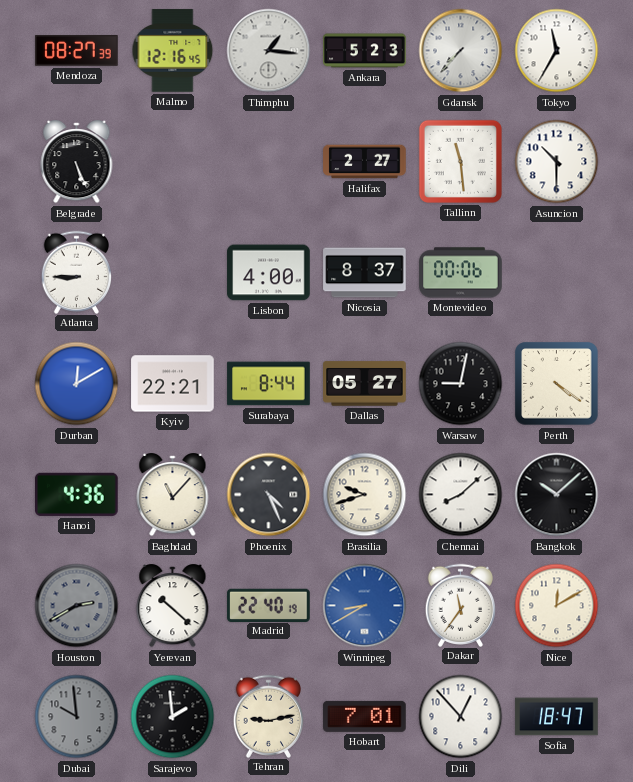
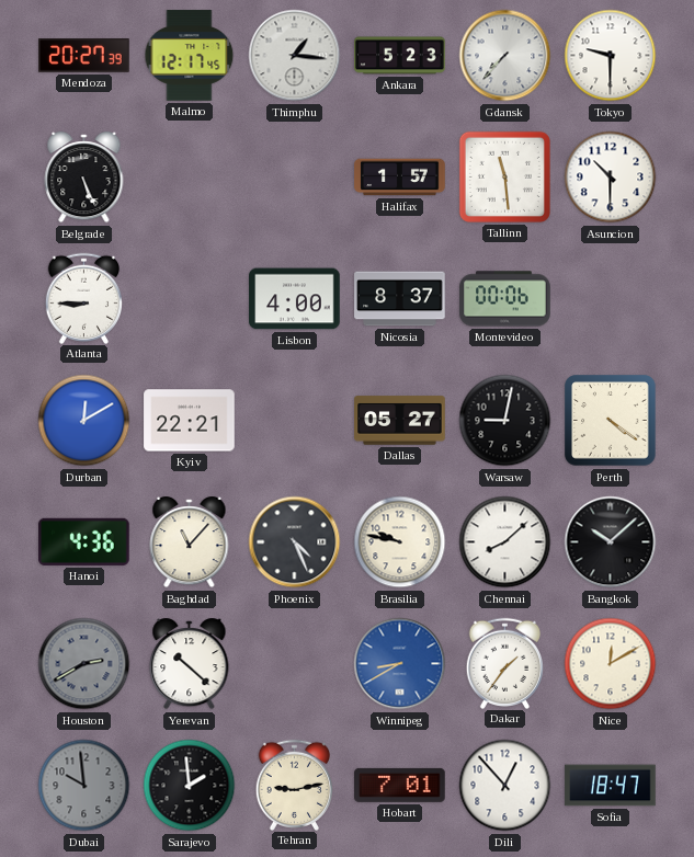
Mendoza: 08:27 -> 20:27
Malmo: 12:16 -> 12:17
Tokyo: 11:35 -> 9:30
Halifax: 2:27 -> 1:57
Surabaya: 8:44 -> none
Brasilia: 9:42 -> 9:47
Madrid: 22:40 -> none
Dakar: 11:36 -> 1:36
